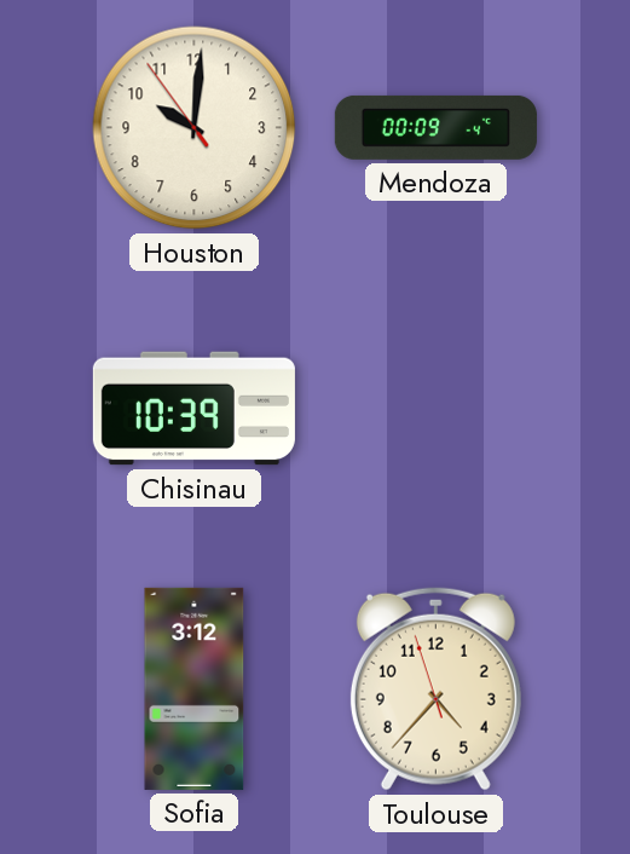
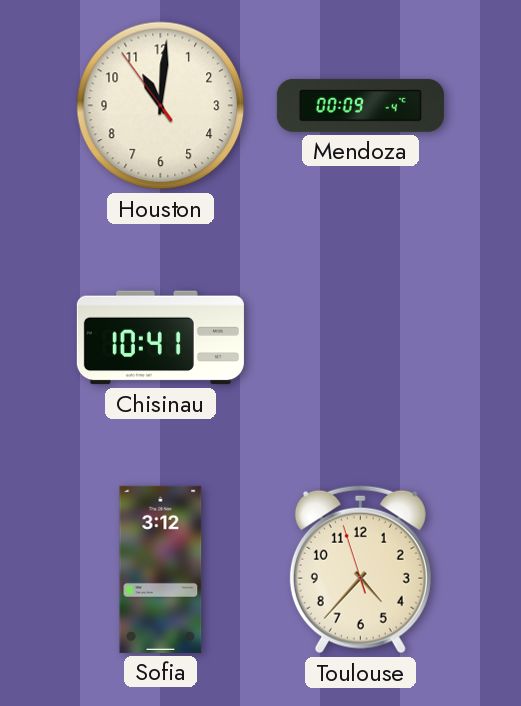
Houston: 10:00 -> 11:00
Chisinau: 10:39 -> 10:41
